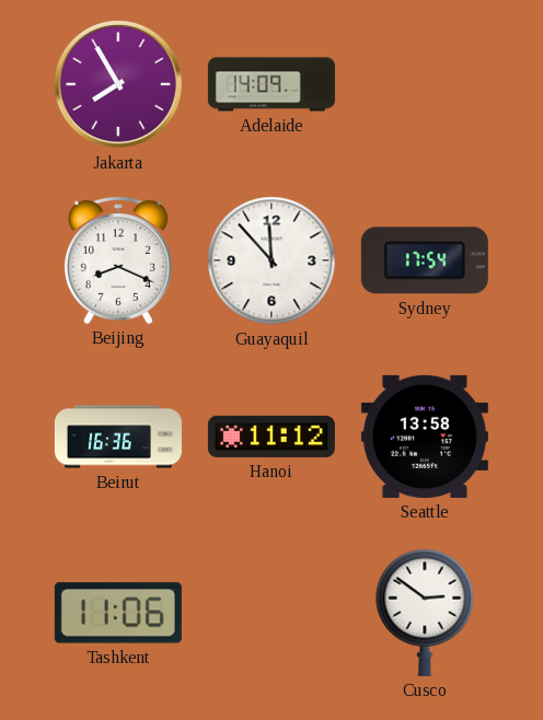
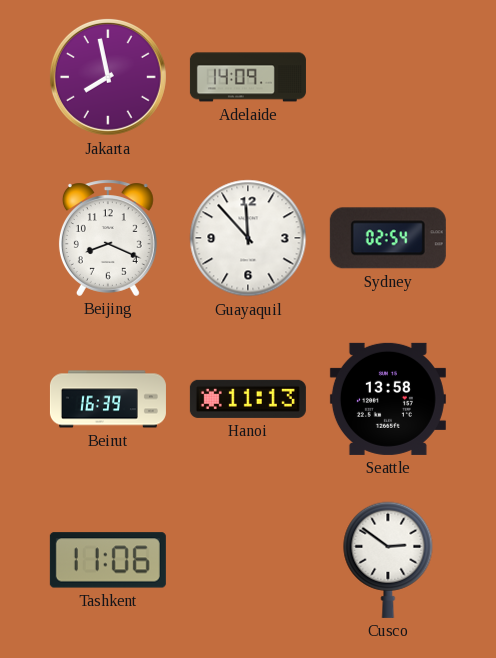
Jakarta: 7:55 -> 7:58
Sydney: 17:54 -> 02:54
Beirut: 16:36 -> 16:39
Hanoi: 11:12 -> 11:13
